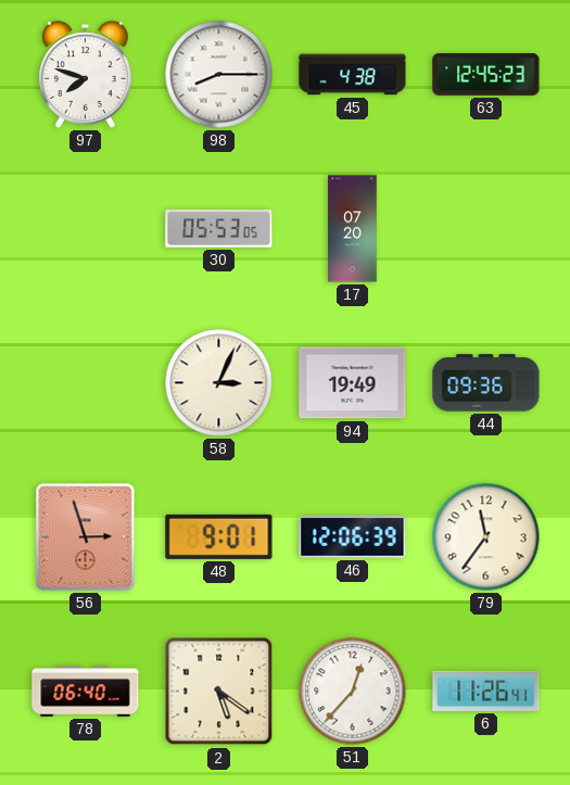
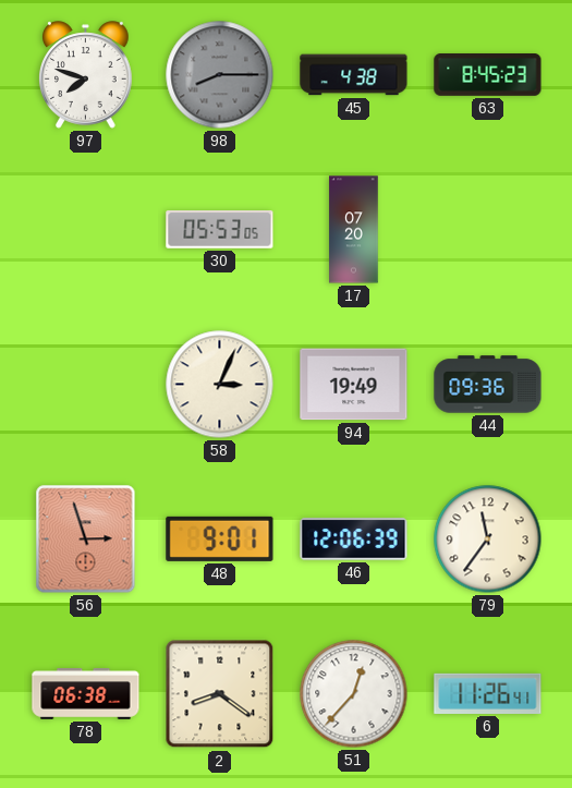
98 dial: white -> grey
63: 12:45 -> 8:45
78: 06:40 -> 06:38
2: 5:21 -> 8:21
